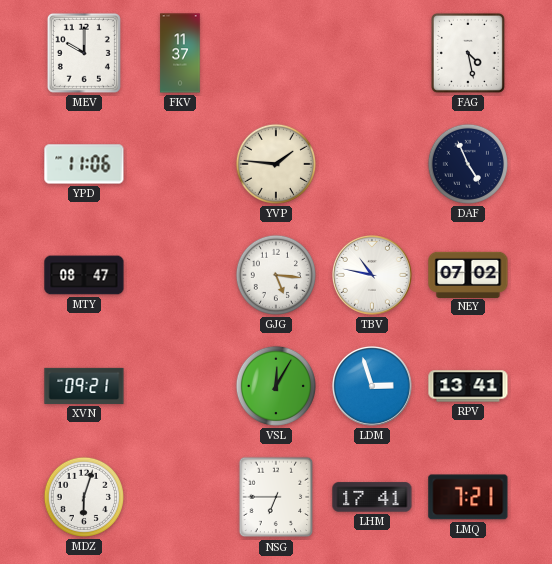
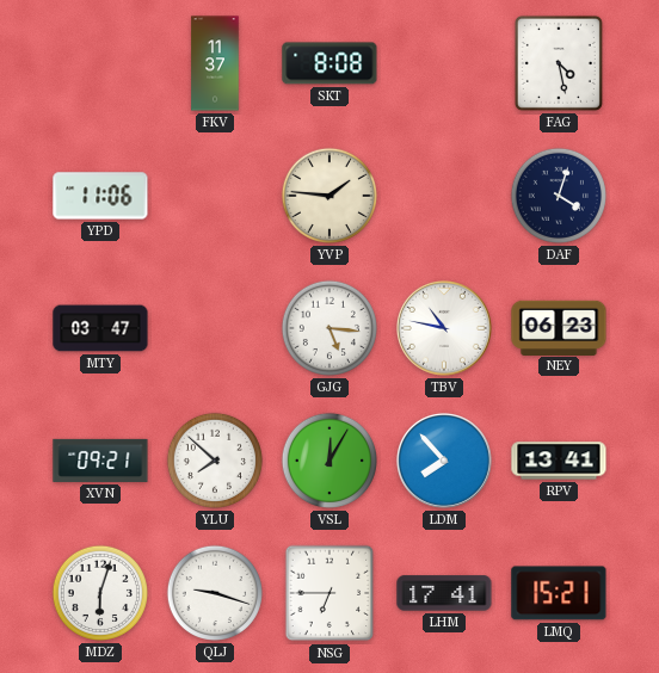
MEV: 10:00 -> none
SKT: none -> 8:08
DAF: 4:56 -> 4:03
MTY: 08:47 -> 03:47
NEY: 07:02 -> 06:23
YLU: none -> 7:52
LDM: 2:57 -> 7:53
QLJ: none -> 9:18
LMQ: 7:21 -> 15:21
